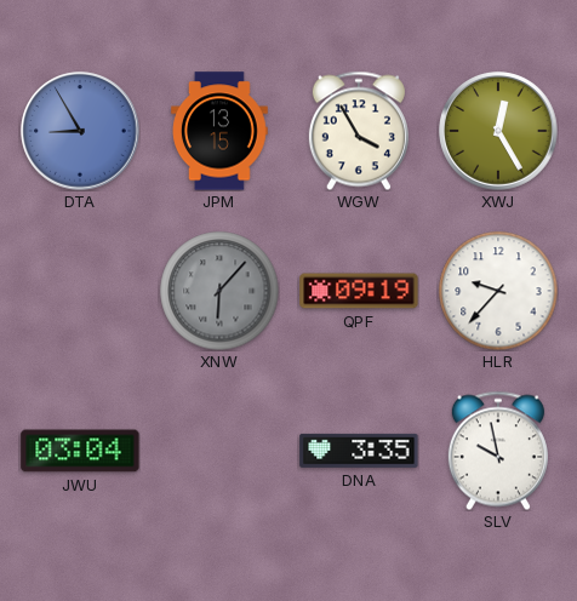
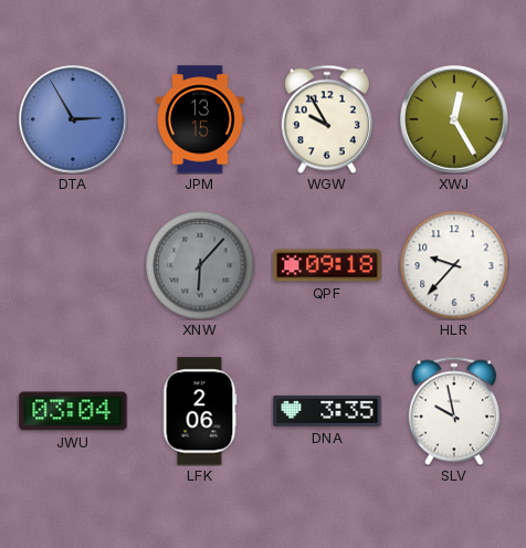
DTA: 8:55 -> 2:55
WGW: 3:55 -> 9:55
QPF: 09:19 -> 09:18
LFK: none -> 2:06
